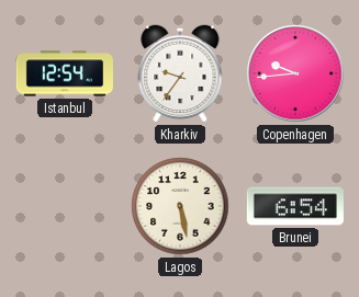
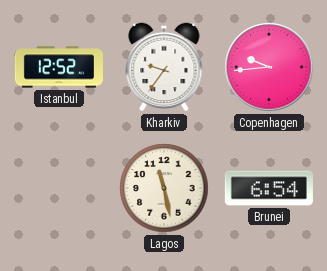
Istanbul: 12:54 -> 12:52
Lagos: 5:28 -> 11:28
